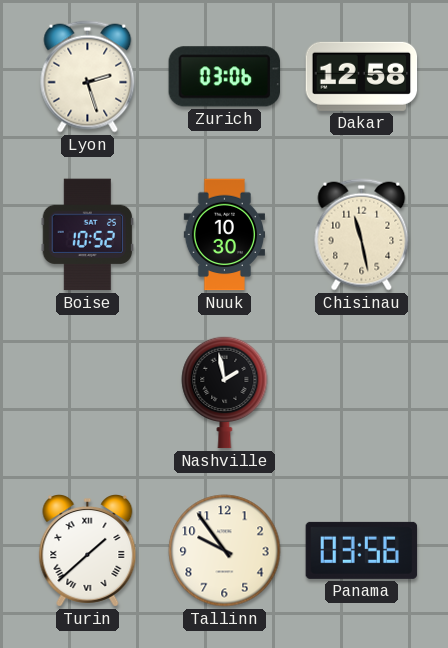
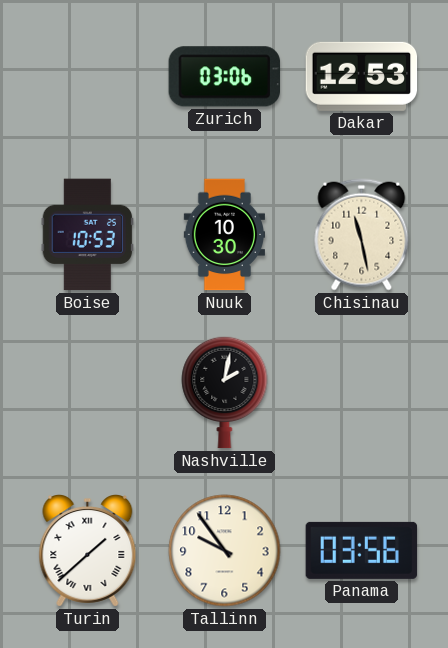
Lyon: 2:27 -> none
Dakar: 12:58 -> 12:53
Boise: 10:52 -> 10:53
Nashville: 1:58 -> 2:02
